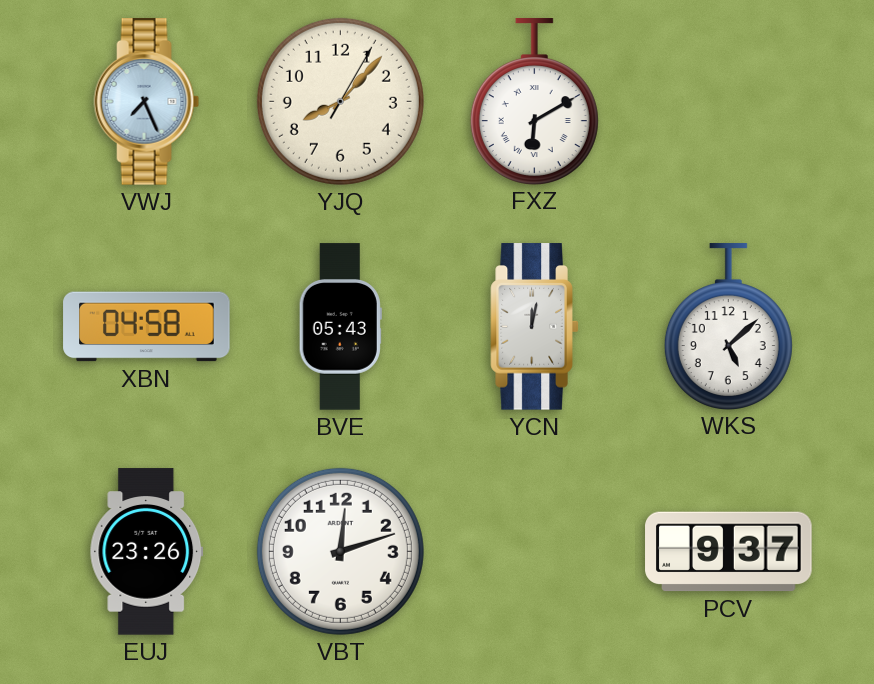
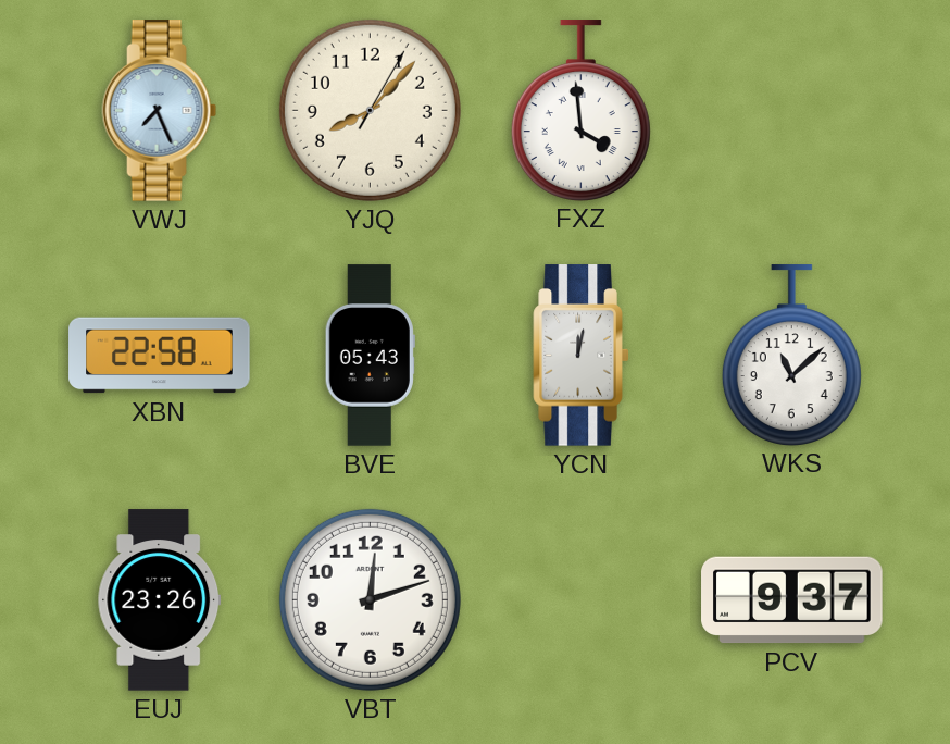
FXZ: 6:10 -> 3:59
XBN: 04:58 -> 22:58
WKS: 5:08 -> 11:08
